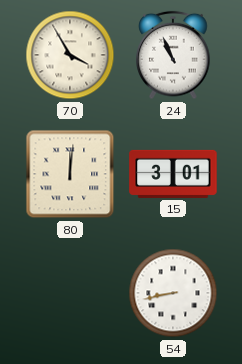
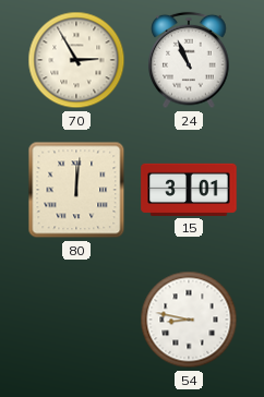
70: 3:55 -> 2:55
54: 8:43 -> 8:47
